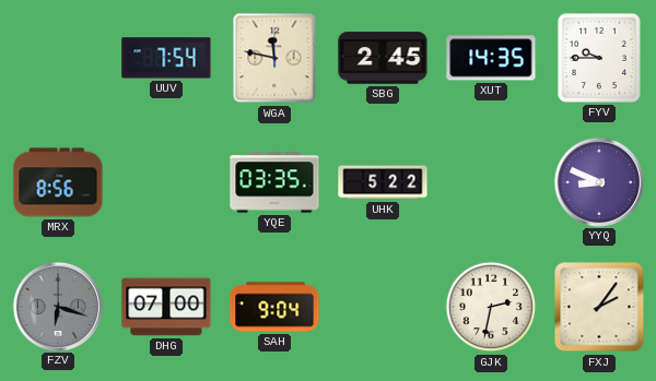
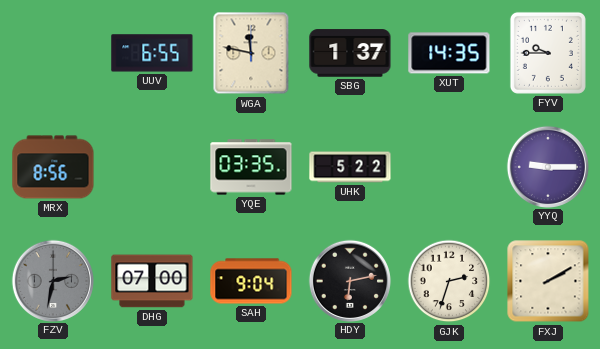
UUV: 7:54 -> 6:55
SBG: 2:45 -> 1:37
YYQ: 8:49 -> 9:15
FZV: 6:18 -> 2:32
HDY: none -> 6:13
GJK: 2:32 -> 2:33
FXJ: 2:06 -> 2:10
